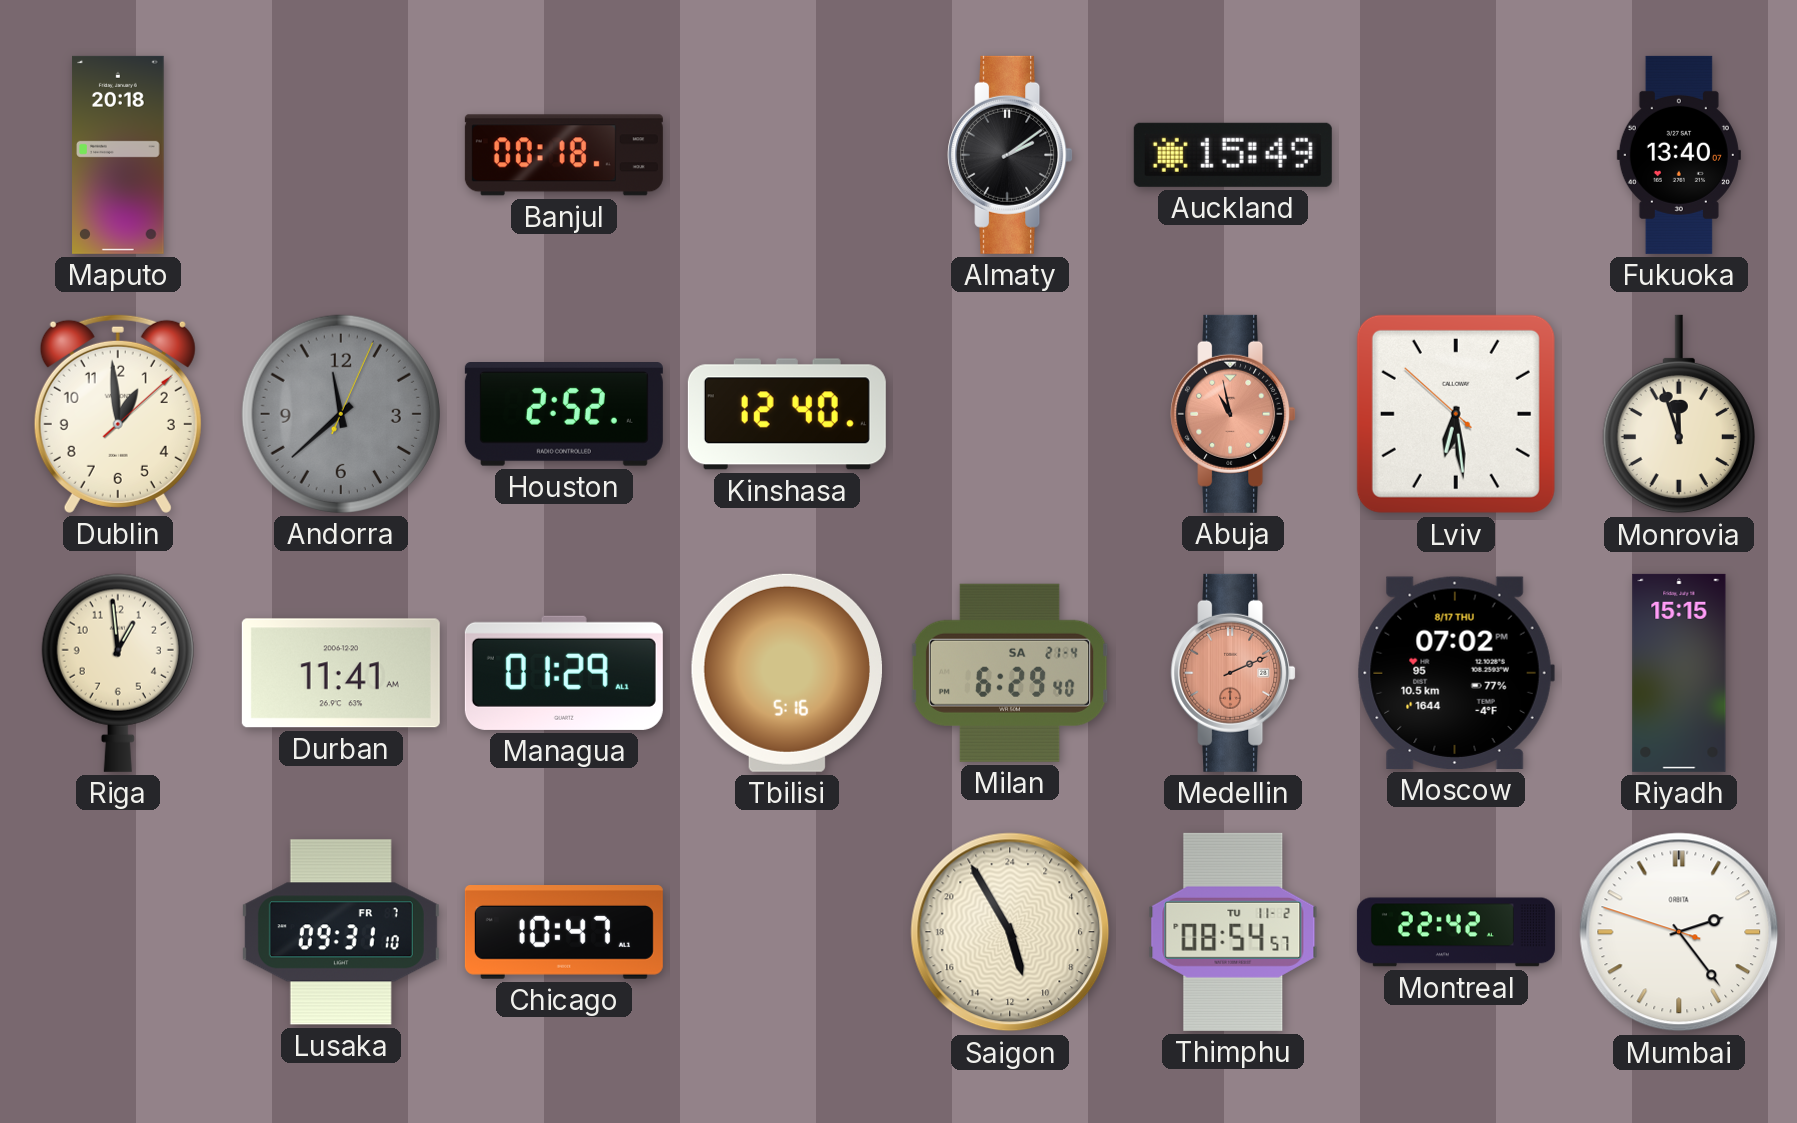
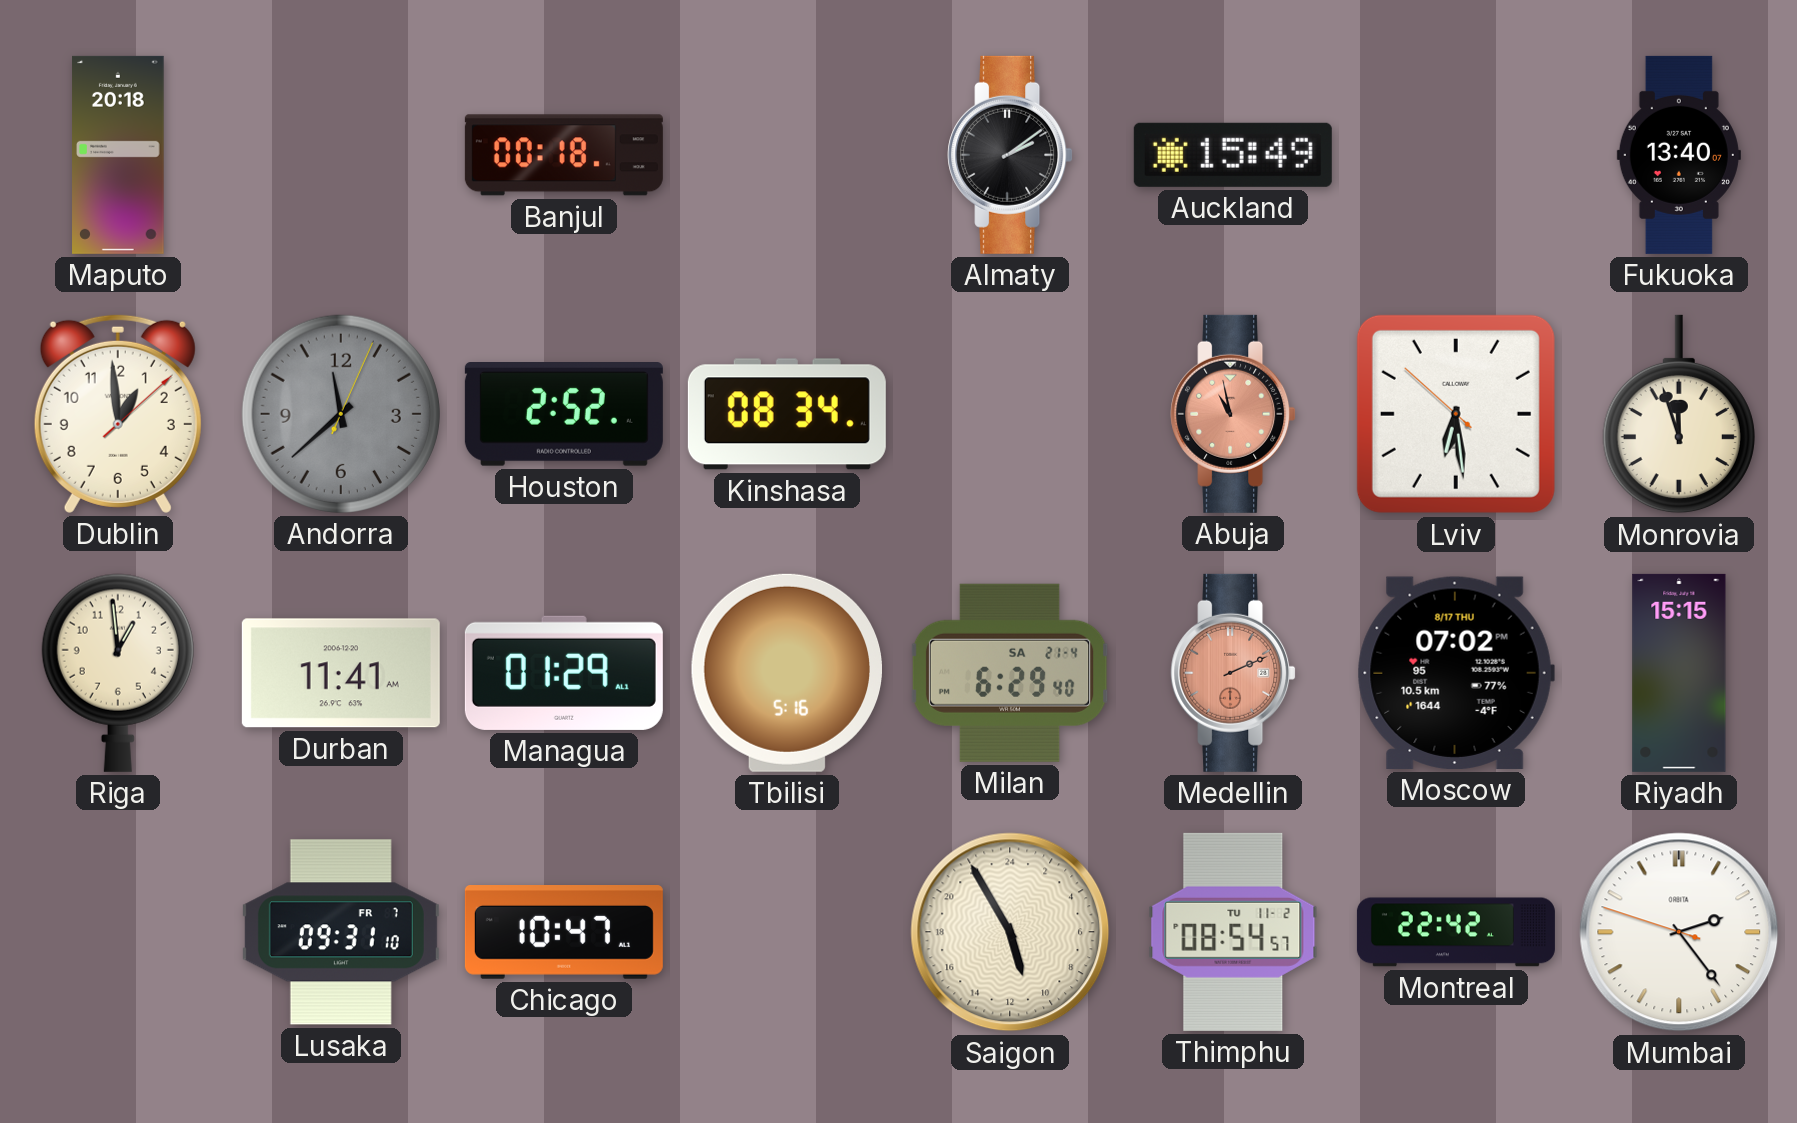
Kinshasa: 12:40 -> 08:34
